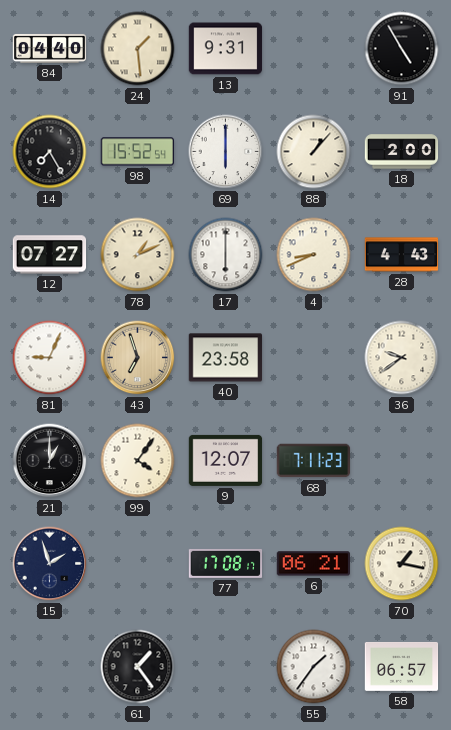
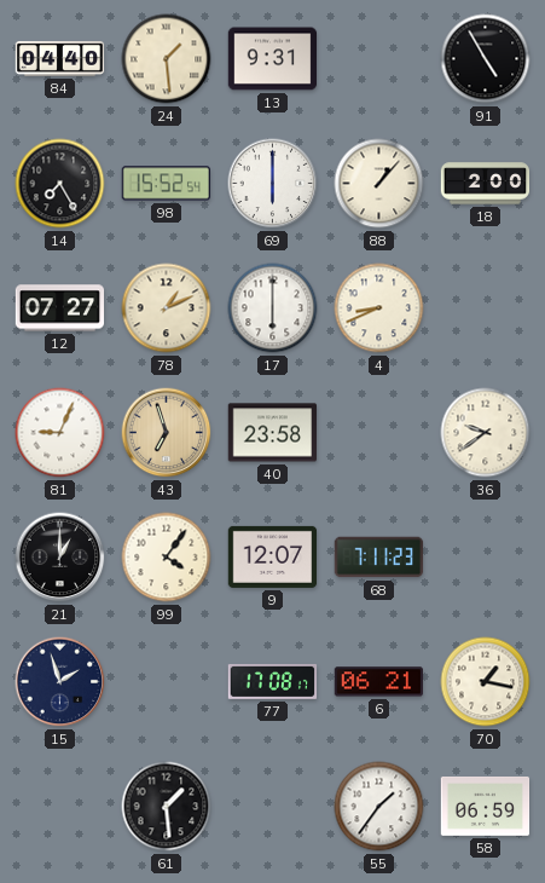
28: 4:43 -> none
61: 1:24 -> 1:29
58: 06:57 -> 06:59
